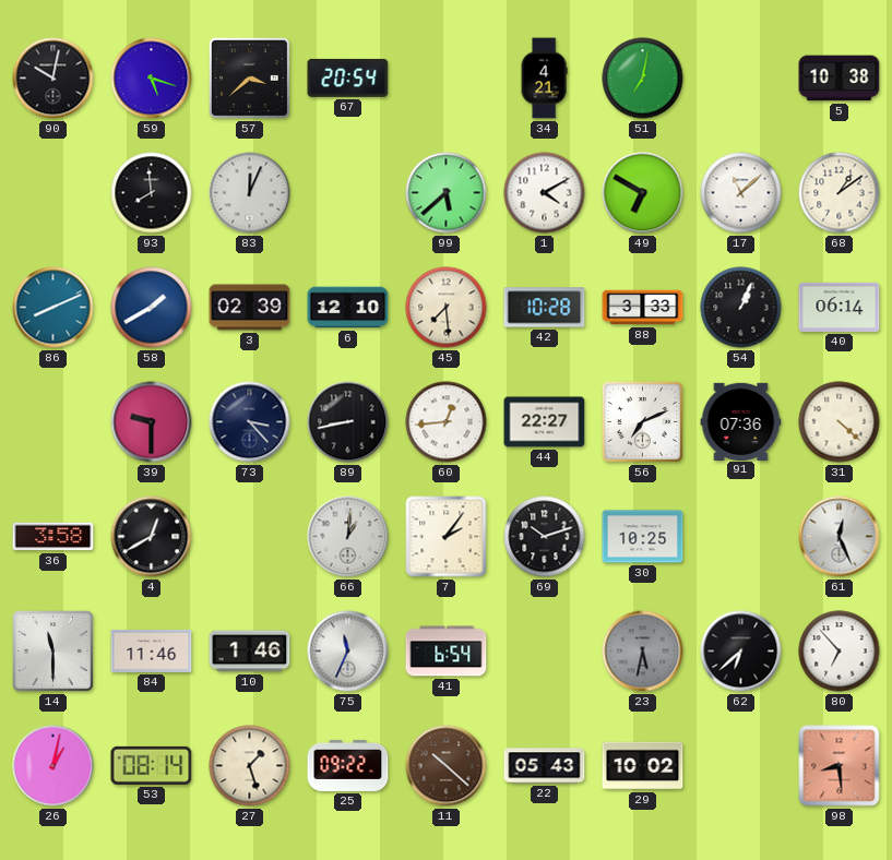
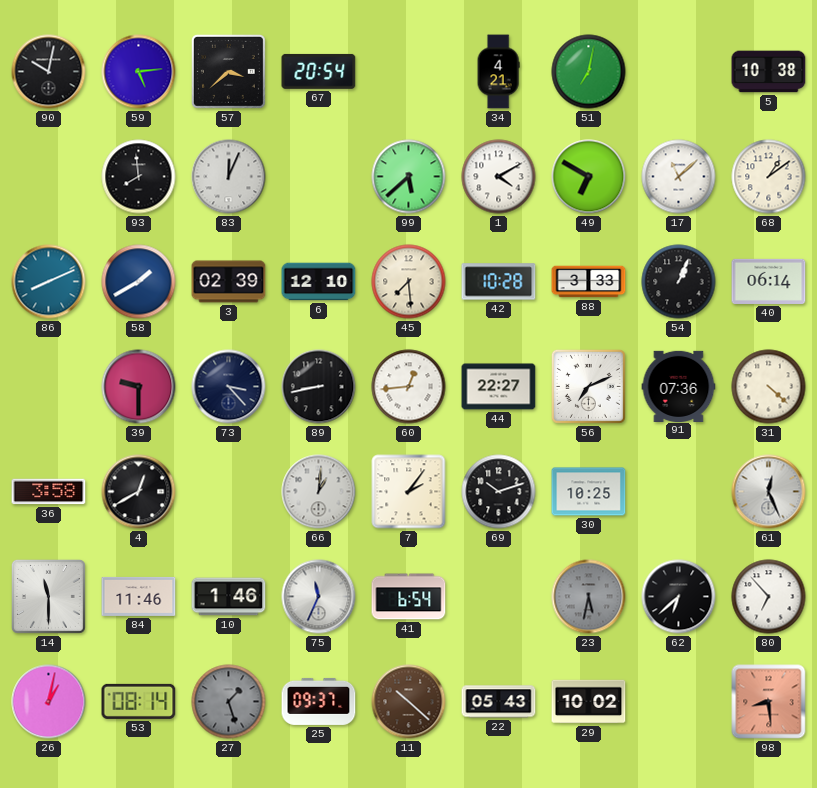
59: 5:18 -> 5:14
27 dial: cream -> grey
25: 09:22 -> 09:37
